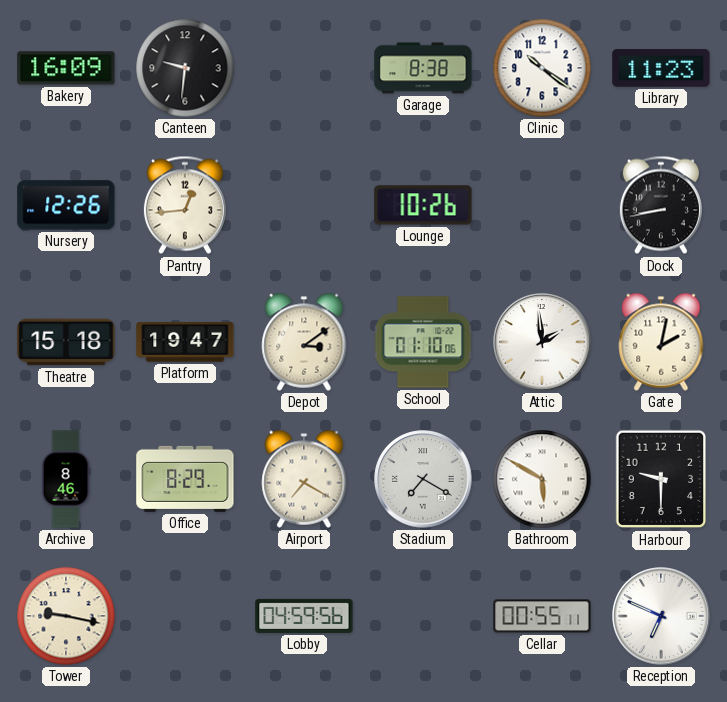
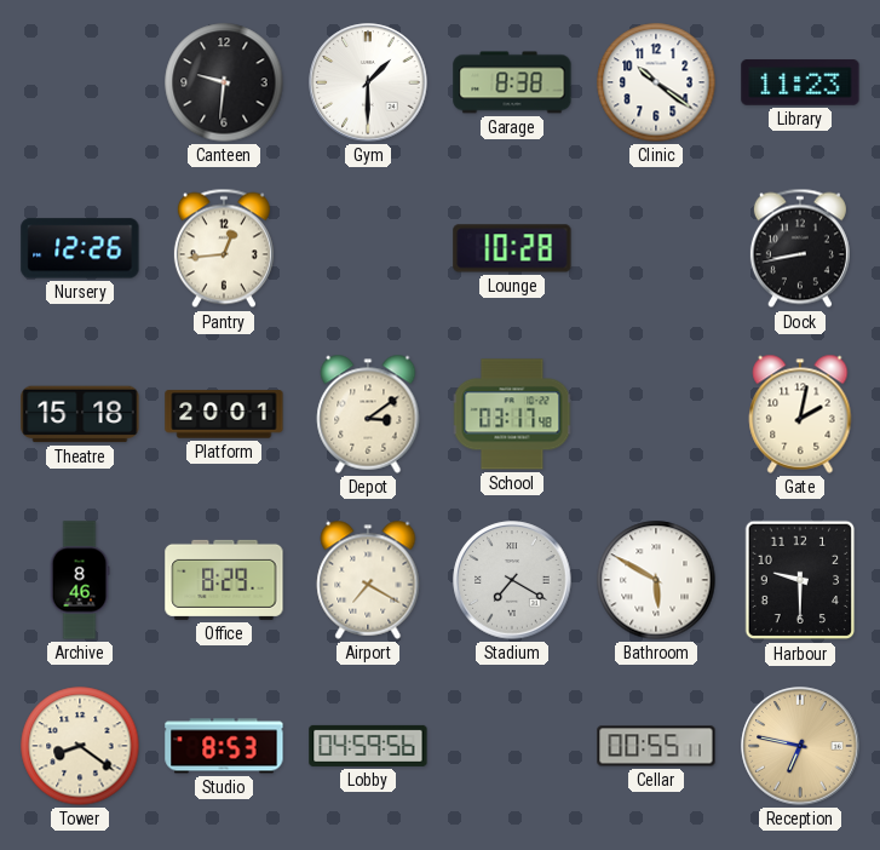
Bakery: 16:09 -> none
Gym: none -> 1:30
Lounge: 10:26 -> 10:28
Platform: 19:47 -> 20:01
School: 01:10 -> 03:17
Attic: 1:59 -> none
Tower: 9:17 -> 8:21
Studio: none -> 8:53
Reception: 6:49 -> 6:47
Reception dial: white -> champagne
